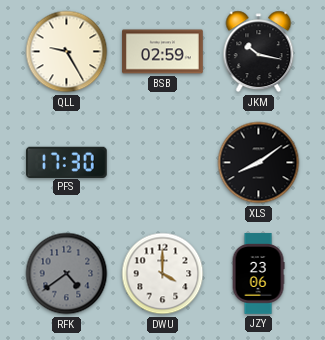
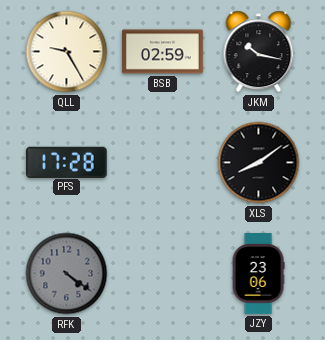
PFS: 17:30 -> 17:28
RFK: 4:39 -> 4:21
DWU: 4:00 -> none
